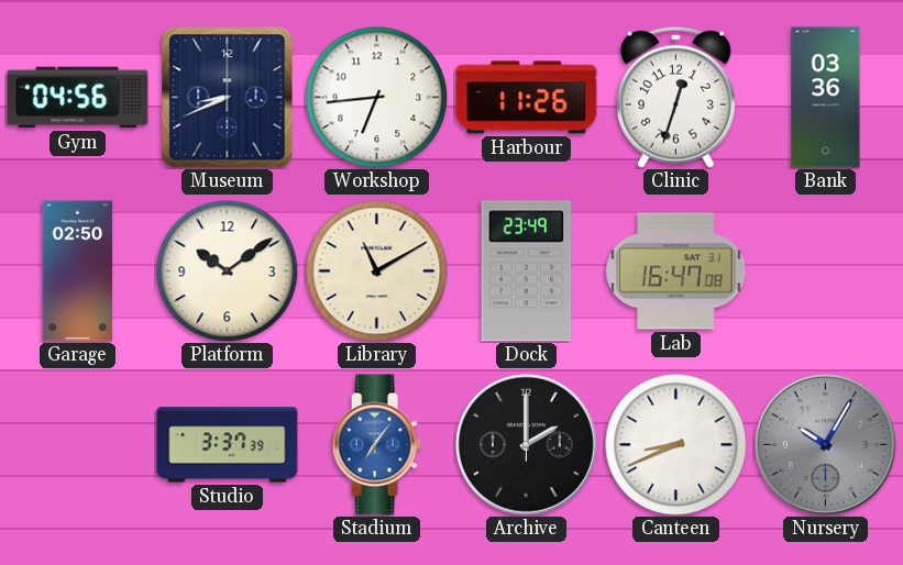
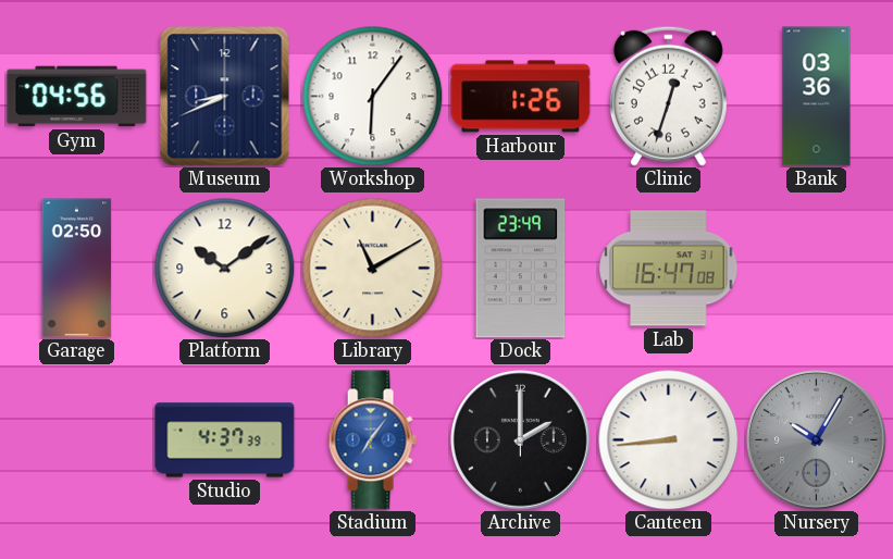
Workshop: 6:44 -> 6:06
Harbour: 11:26 -> 1:26
Studio: 3:37 -> 4:37
Canteen: 8:41 -> 8:44
